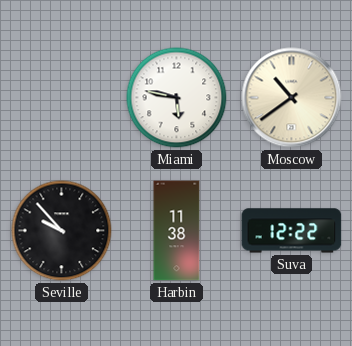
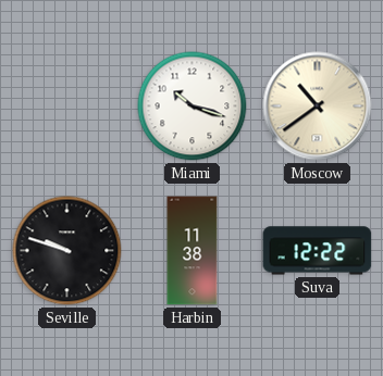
Miami: 5:47 -> 10:18
Seville: 9:53 -> 9:48
